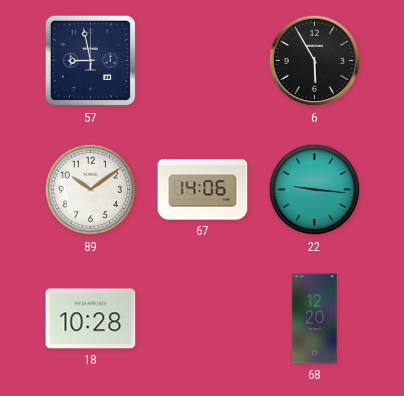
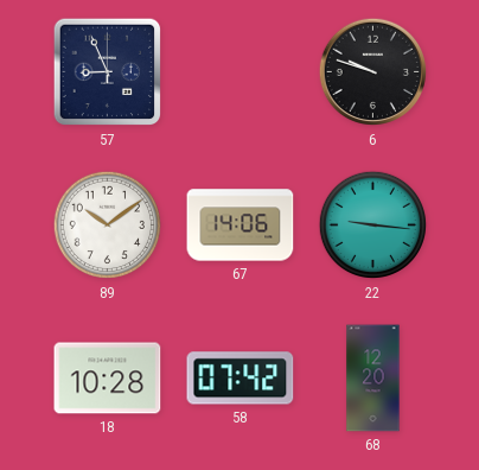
57: 8:58 -> 8:56
6: 5:55 -> 9:48
58: none -> 07:42
